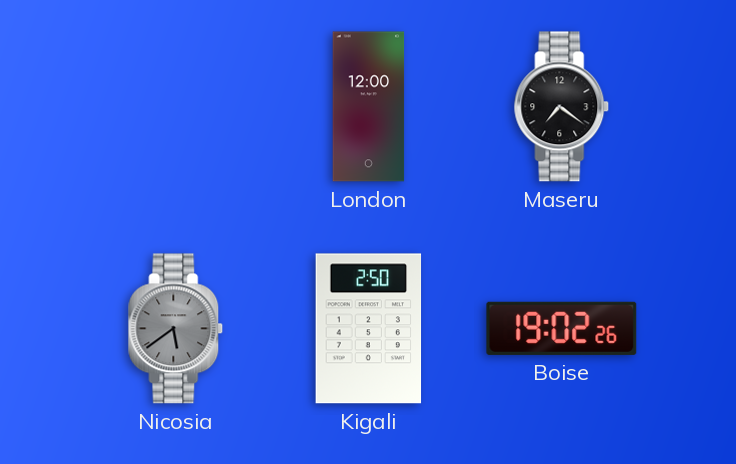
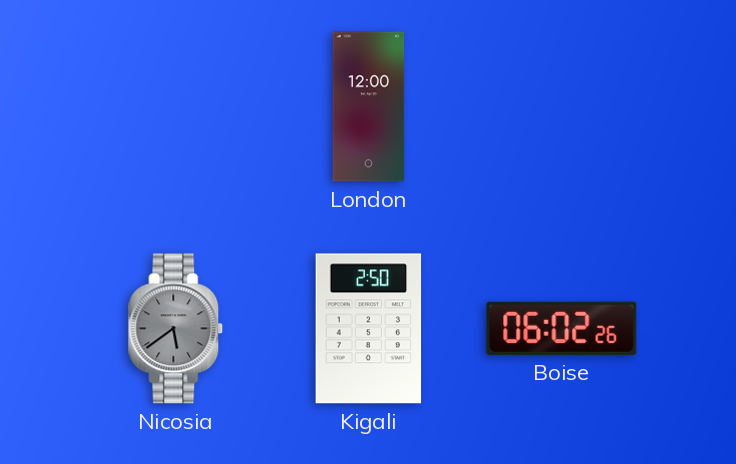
Maseru: 7:21 -> none
Boise: 19:02 -> 06:02
